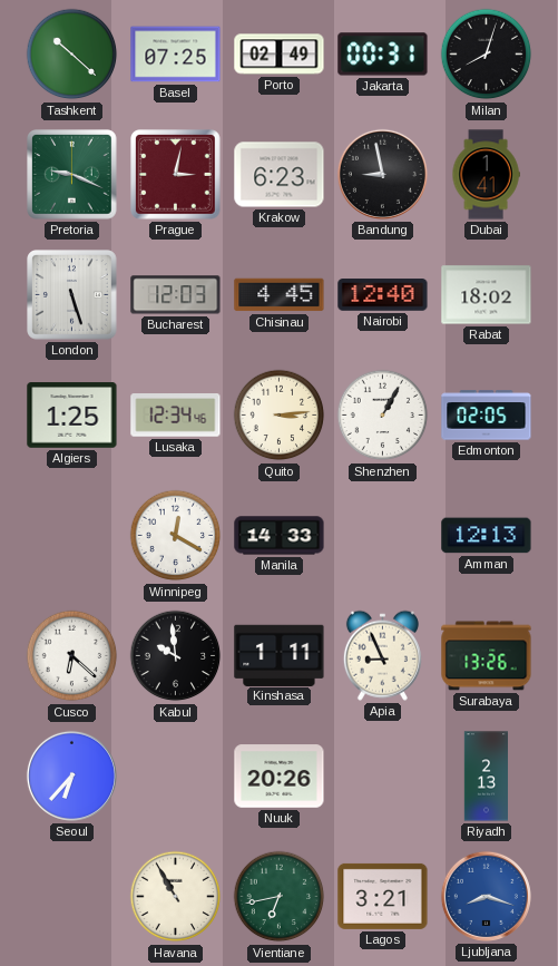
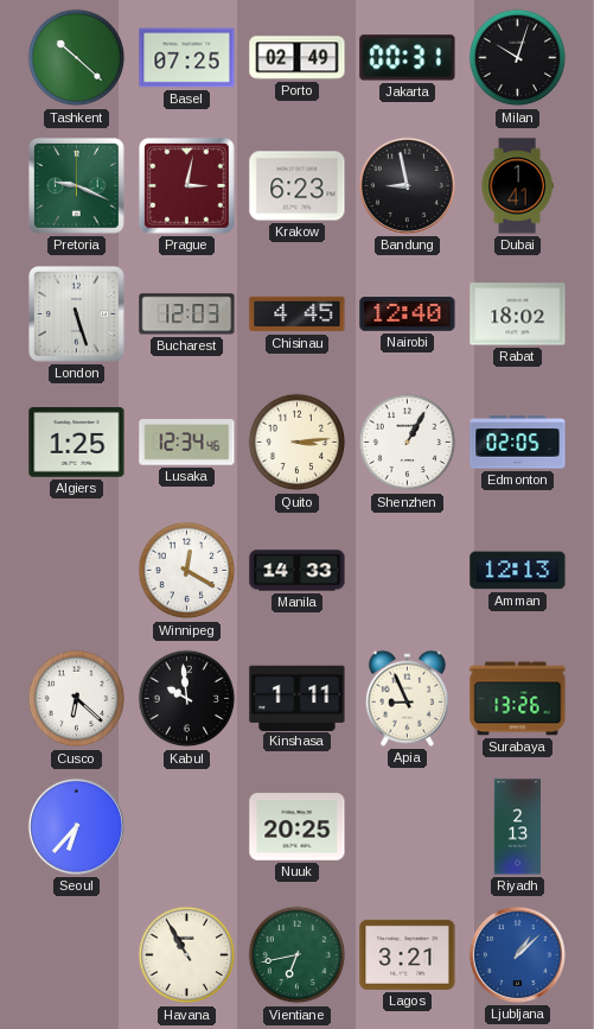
Milan: 8:03 -> 10:03
Nuuk: 20:26 -> 20:25
Ljubljana: 8:18 -> 1:08
